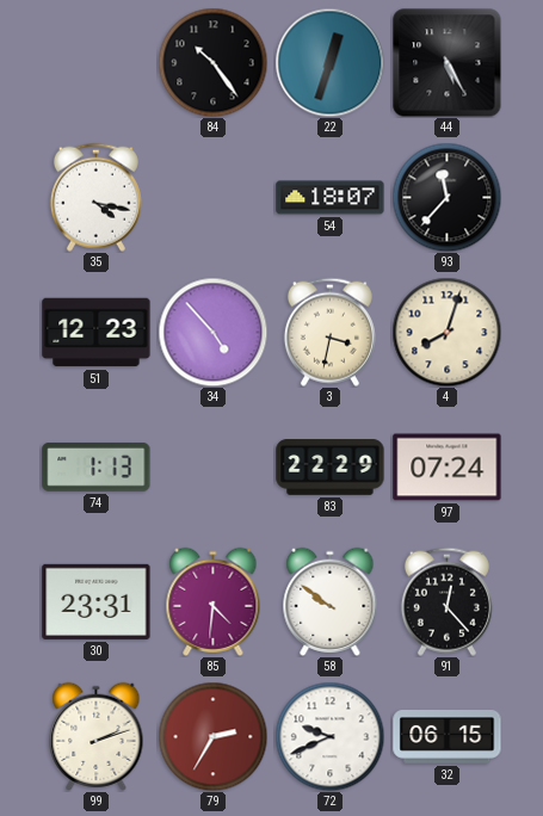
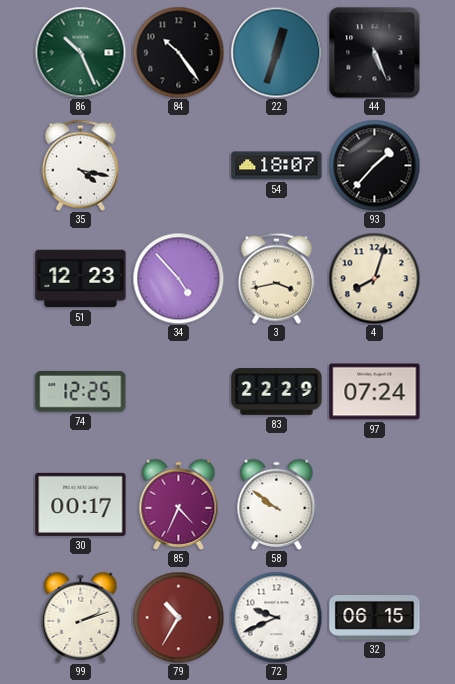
86: none -> 10:26
44: 5:25 -> 5:26
93: 11:37 -> 1:37
3: 3:32 -> 3:43
74: 1:13 -> 12:25
30: 23:31 -> 00:17
85: 4:31 -> 4:34
91: 12:23 -> none
79: 2:35 -> 10:35
